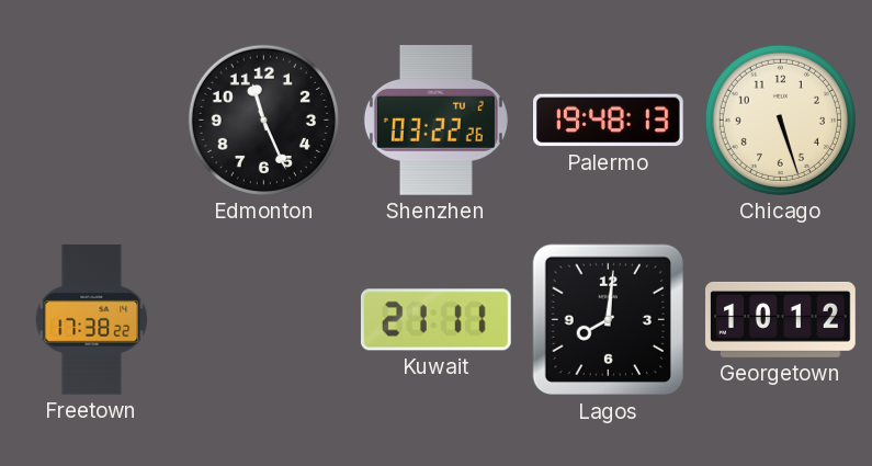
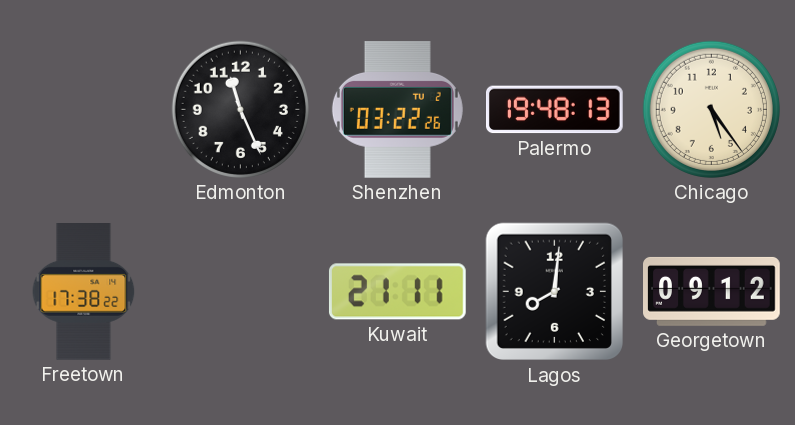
Chicago: 5:27 -> 5:24
Georgetown: 10:12 -> 09:12
